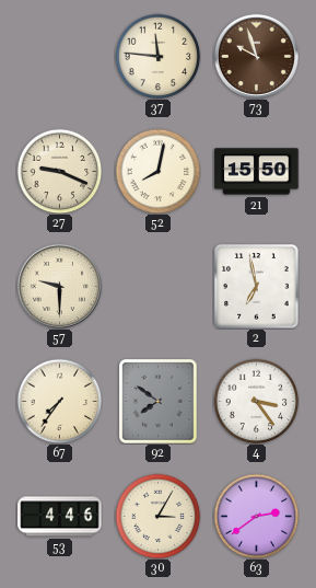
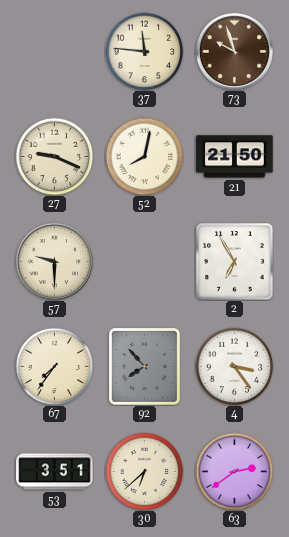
21: 15:50 -> 21:50
2: 6:58 -> 6:55
92: 7:51 -> 7:53
53: 4:46 -> 3:51
30: 3:05 -> 6:38
